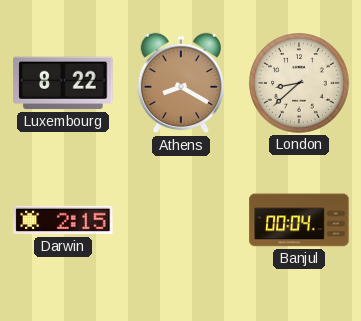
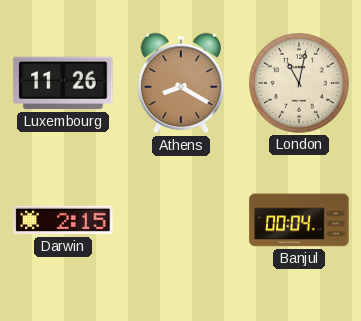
Luxembourg: 8:22 -> 11:26
London: 8:38 -> 11:02
